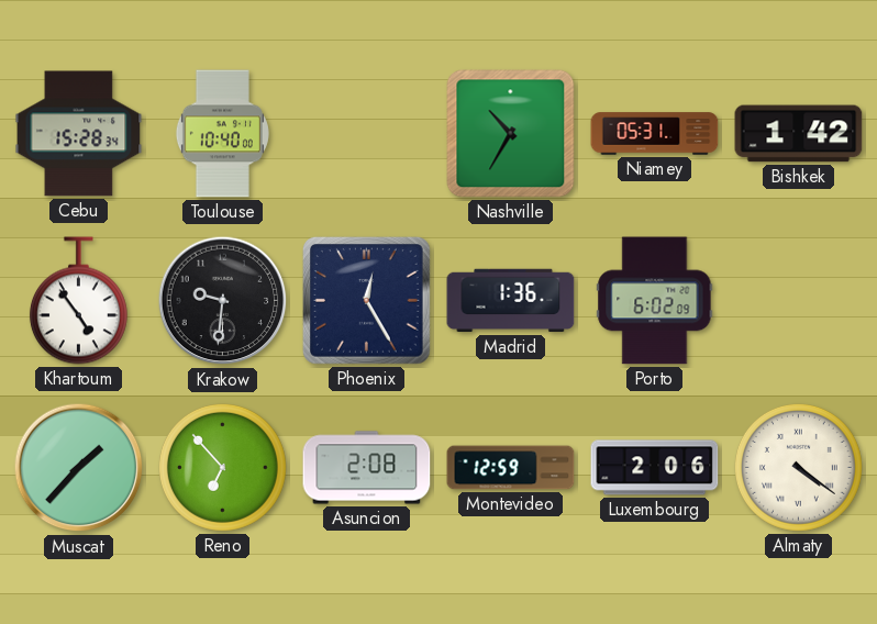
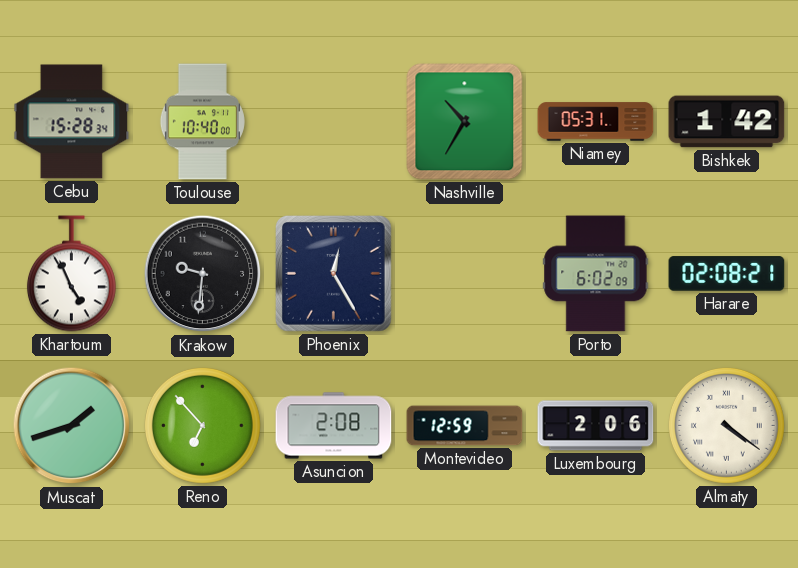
Khartoum: 4:54 -> 4:56
Madrid: 1:36 -> none
Harare: none -> 02:08
Muscat: 1:37 -> 1:42
